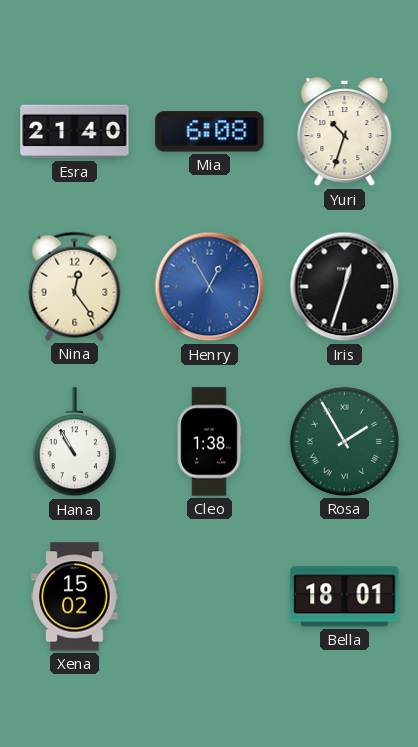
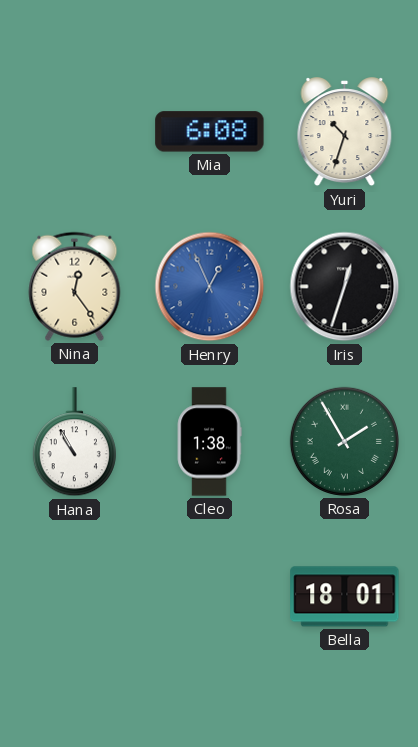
Esra: 21:40 -> none
Henry: 12:55 -> 12:56
Xena: 15:02 -> none
